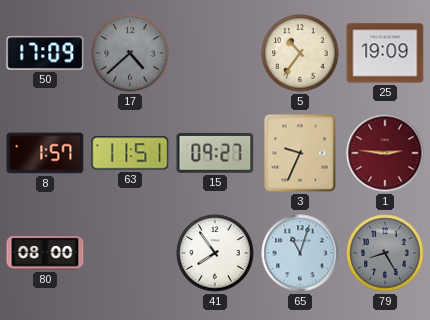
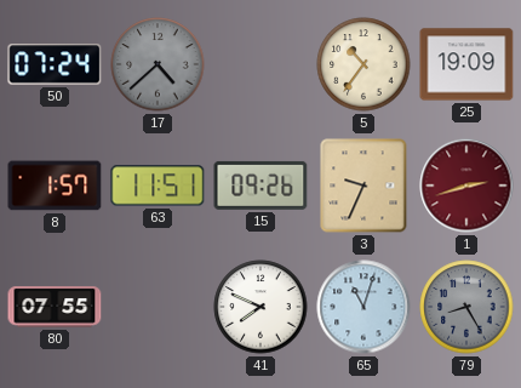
50: 17:09 -> 07:24
15: 09:27 -> 09:26
1: 2:46 -> 2:42
80: 08:00 -> 07:55
41: 7:54 -> 7:49
